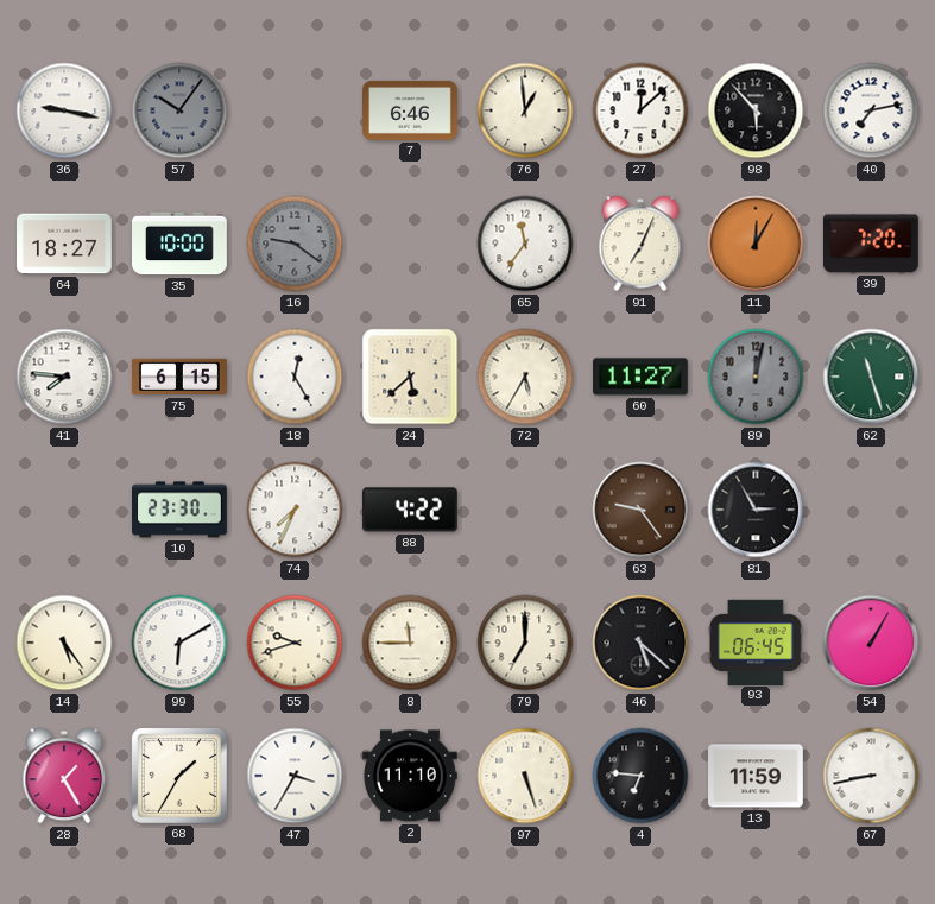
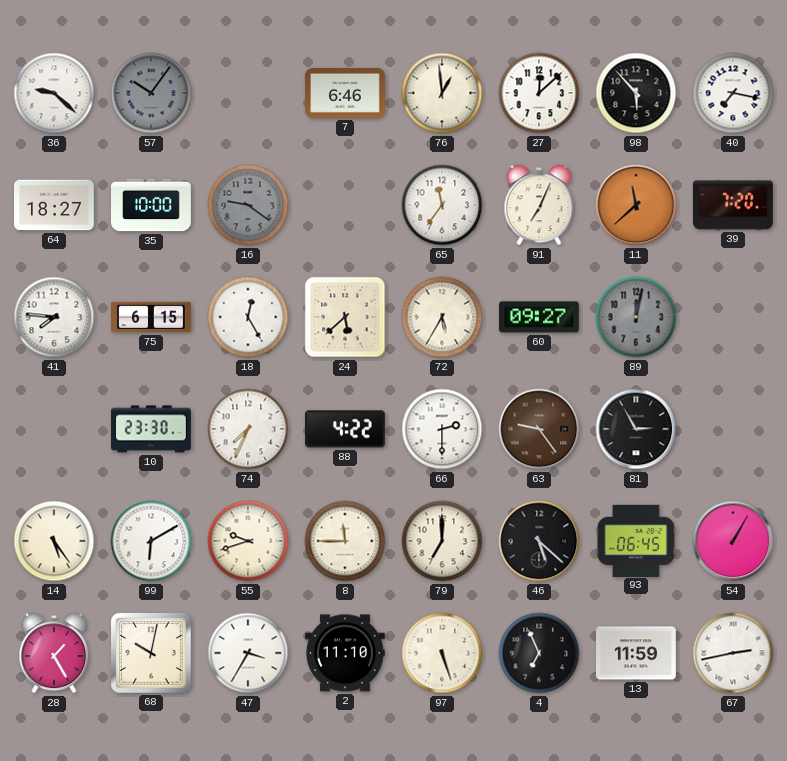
36: 9:17 -> 9:22
40: 7:13 -> 7:17
11: 12:05 -> 11:38
60: 11:27 -> 09:27
62: 11:27 -> none
66: none -> 2:30
68: 1:35 -> 10:02
4: 6:46 -> 6:56
67: 8:43 -> 2:43
